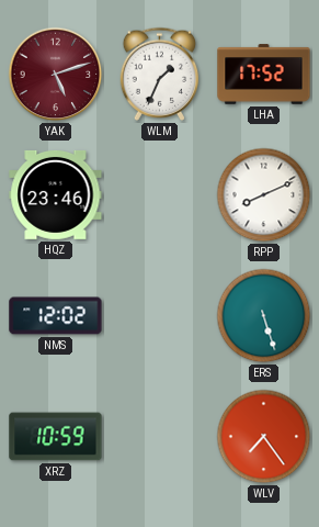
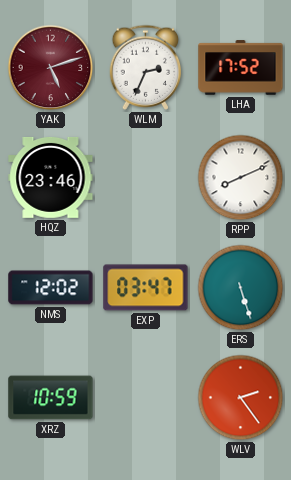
WLM: 1:34 -> 2:34
EXP: none -> 03:47
WLV: 7:24 -> 2:24
